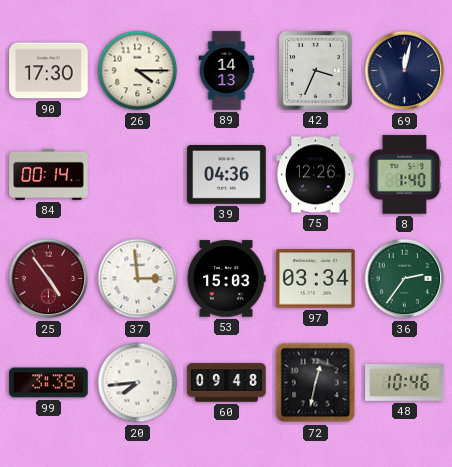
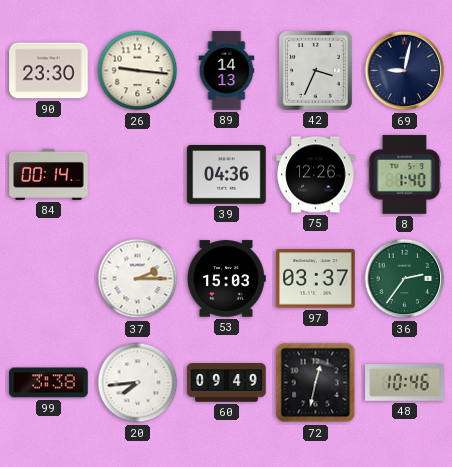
90: 17:30 -> 23:30
26: 4:15 -> 9:16
69: 12:02 -> 9:02
25: 4:54 -> none
37: 2:59 -> 2:15
97: 03:34 -> 03:37
60: 09:48 -> 09:49
